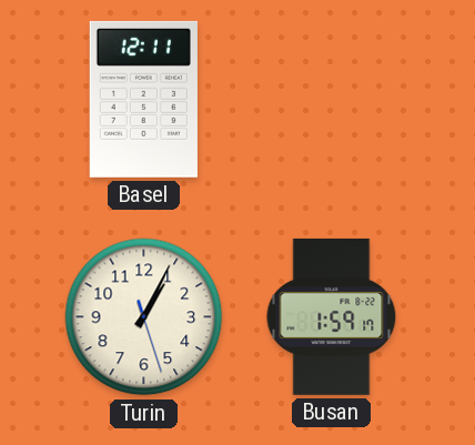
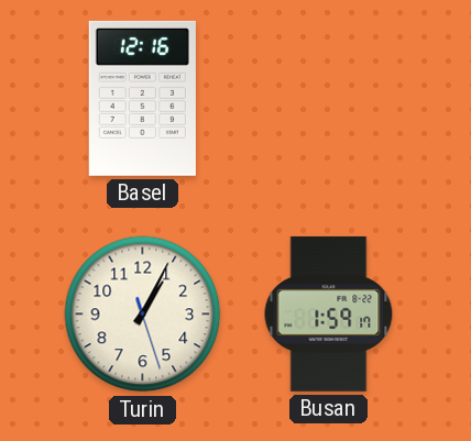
Basel: 12:11 -> 12:16
